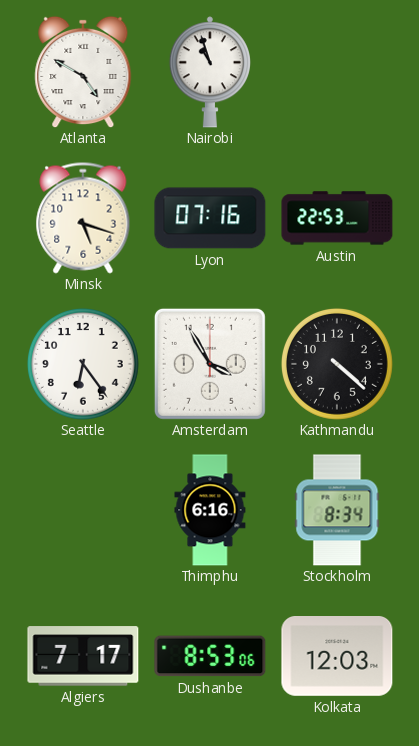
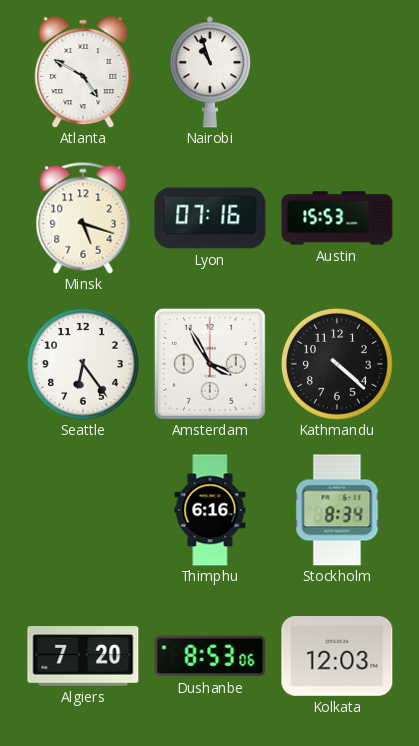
Austin: 22:53 -> 15:53
Algiers: 7:17 -> 7:20
